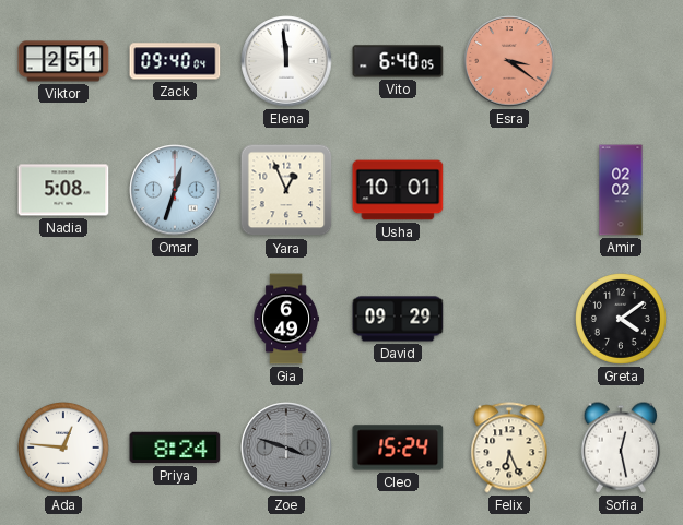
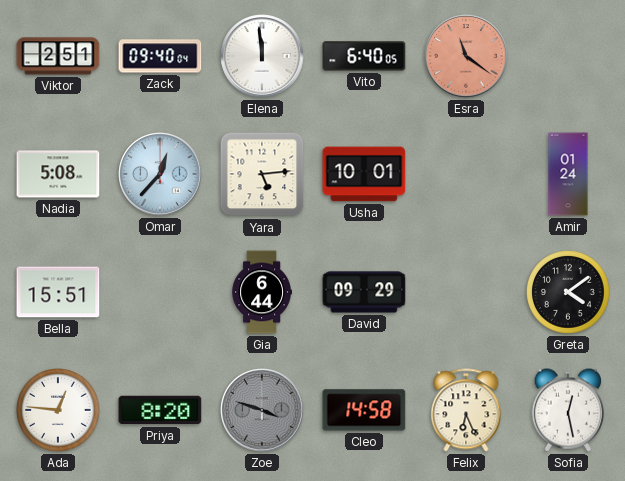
Esra: 3:21 -> 11:21
Omar: 12:33 -> 12:37
Yara: 12:56 -> 5:14
Amir: 02:02 -> 01:24
Bella: none -> 15:51
Gia: 6:49 -> 6:44
Priya: 8:24 -> 8:20
Cleo: 15:24 -> 14:58
